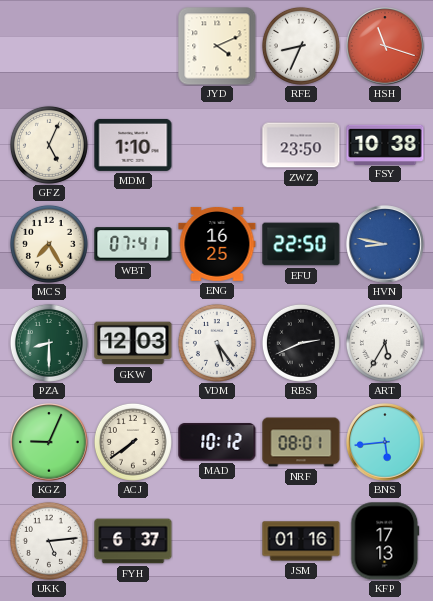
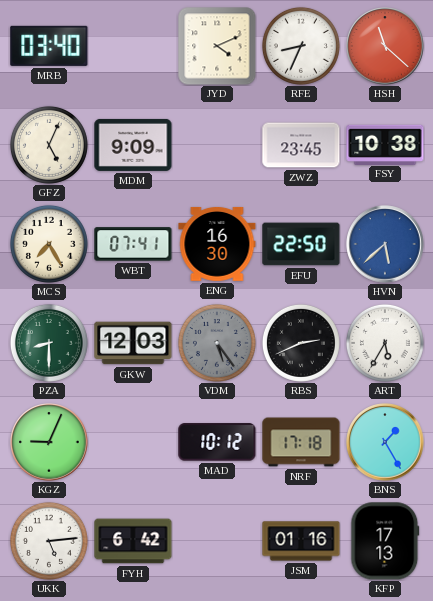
MRB: none -> 03:40
HSH: 11:18 -> 11:22
MDM: 1:10 -> 9:09
ZWZ: 23:50 -> 23:45
ENG: 16:25 -> 16:30
HVN: 8:47 -> 5:38
VDM dial: white -> grey
ACJ: 7:39 -> none
NRF: 08:01 -> 17:18
BNS: 5:44 -> 1:25
FYH: 6:37 -> 6:42
